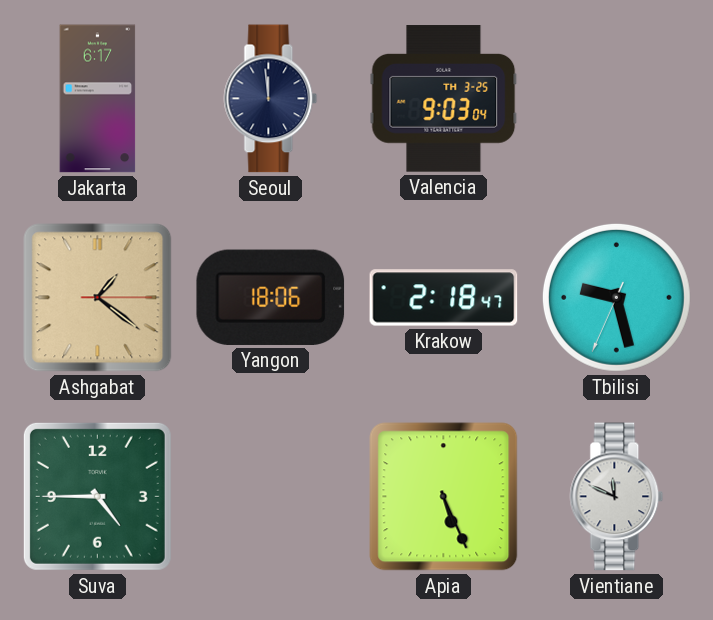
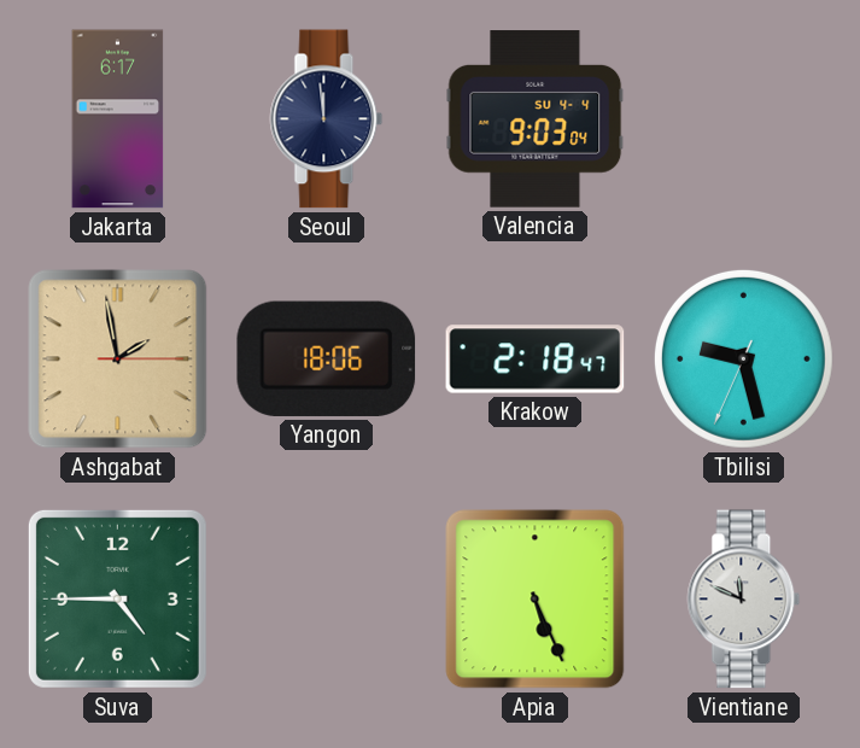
Valencia date: TH 3-25 -> SU 4-4
Ashgabat: 1:21 -> 1:58
